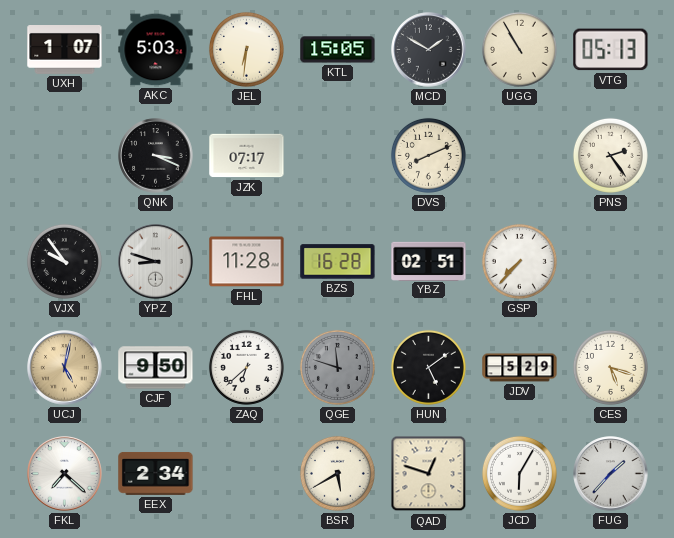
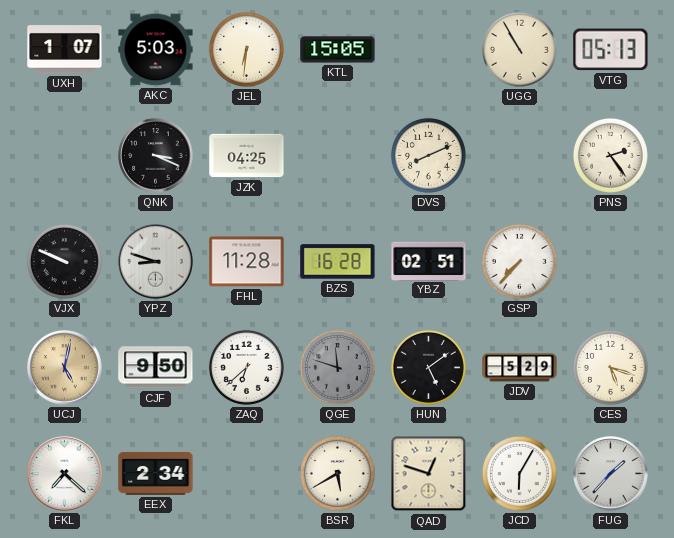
MCD: 1:50 -> none
JZK: 07:17 -> 04:25
VJX: 9:54 -> 9:49
